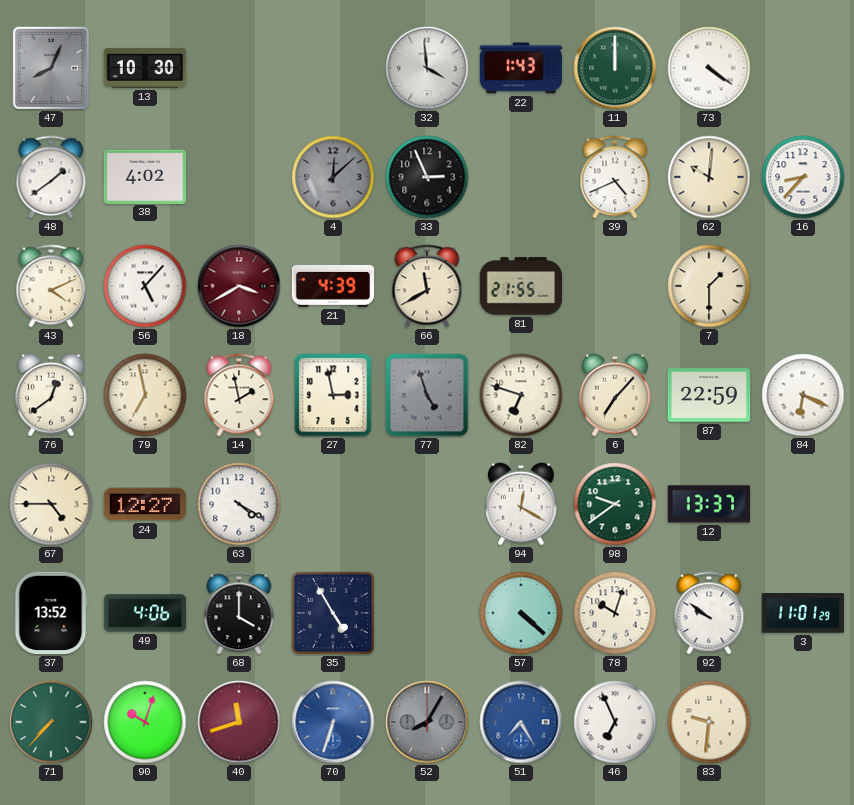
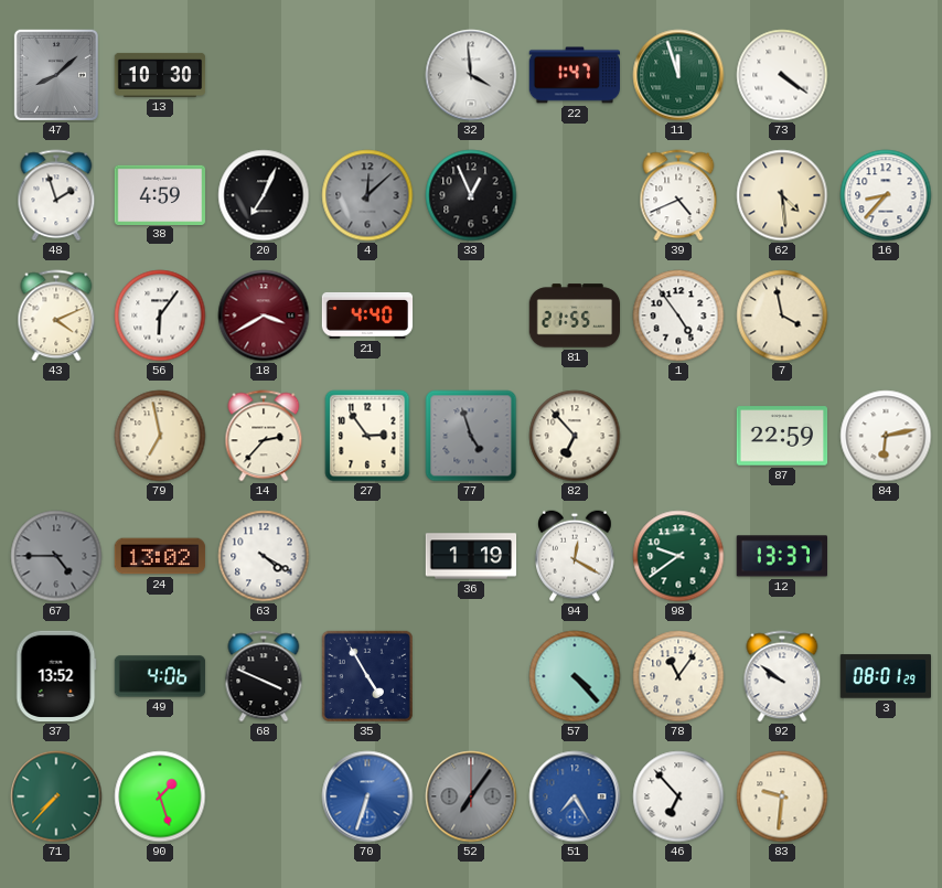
47: 8:04 -> 8:08
22: 1:43 -> 1:47
11: 12:00 -> 11:57
48: 1:39 -> 1:57
38: 4:02 -> 4:59
20: none -> 7:04
33: 2:56 -> 12:56
62: 10:01 -> 4:29
56: 5:07 -> 6:06
21: 4:39 -> 4:40
66: 11:40 -> none
1: none -> 4:54
7: 1:30 -> 3:58
76: 12:39 -> none
14: 1:58 -> 2:37
27: 2:58 -> 2:54
82: 6:48 -> 6:53
6: 7:07 -> none
84: 6:19 -> 6:13
67 dial: cream -> grey
24: 12:27 -> 13:02
36: none -> 1:19
68: 4:00 -> 3:49
57: 4:22 -> 4:23
78: 10:03 -> 11:06
3: 11:01 -> 08:01
90: 10:03 -> 1:27
40: 11:42 -> none
52: 8:05 -> 7:06
46: 6:56 -> 6:53
